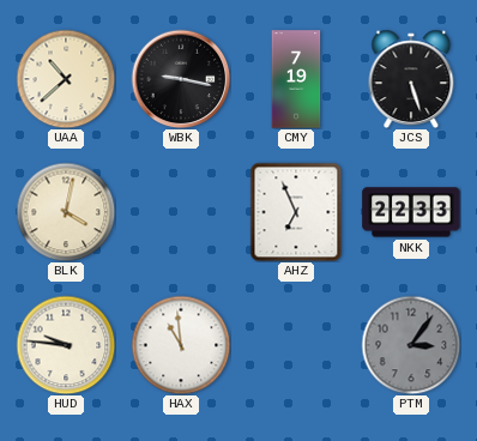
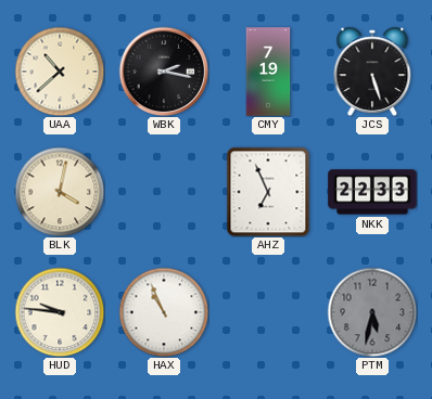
WBK: 9:17 -> 2:17
HAX: 10:59 -> 10:56
PTM: 3:06 -> 5:32
